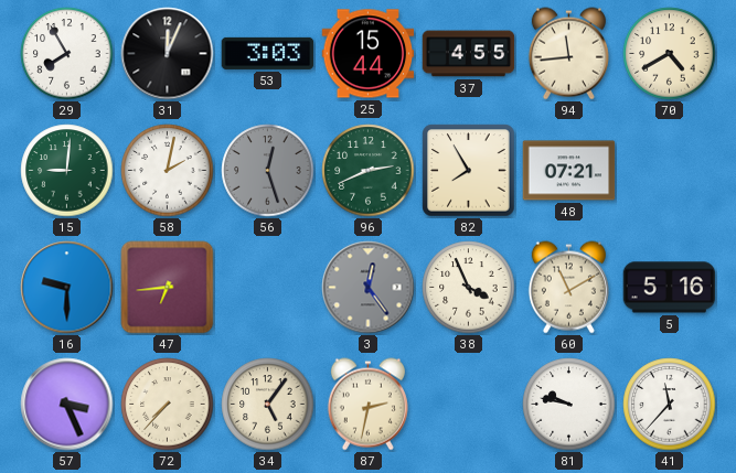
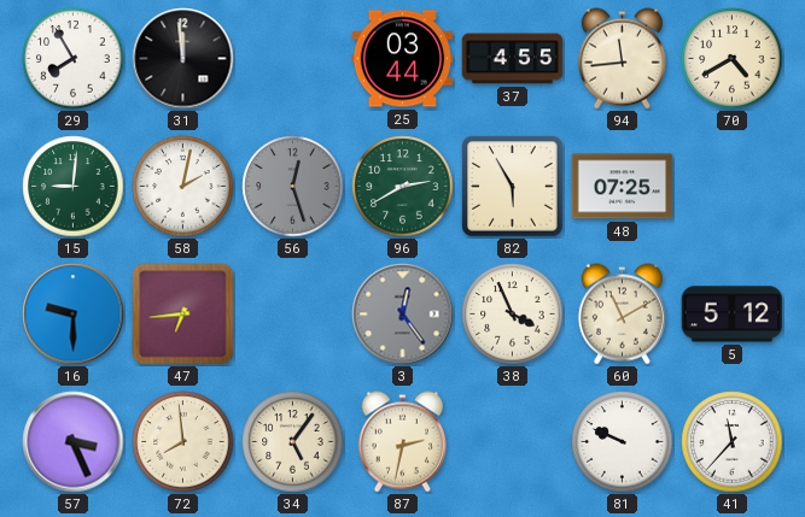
31: 12:04 -> 11:59
53: 3:03 -> none
25: 15:44 -> 03:44
96: 2:41 -> 2:40
82: 7:55 -> 5:55
48: 07:21 -> 07:25
5: 5:16 -> 5:12
72: 7:37 -> 7:59
81: 9:47 -> 9:49
